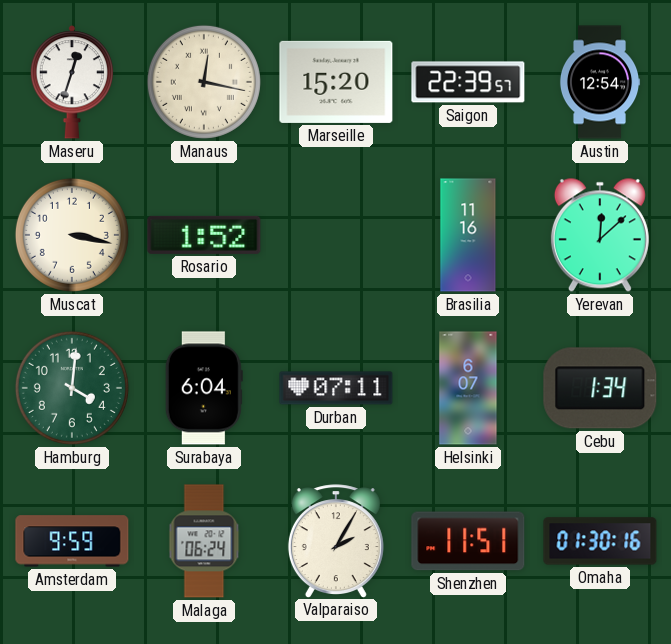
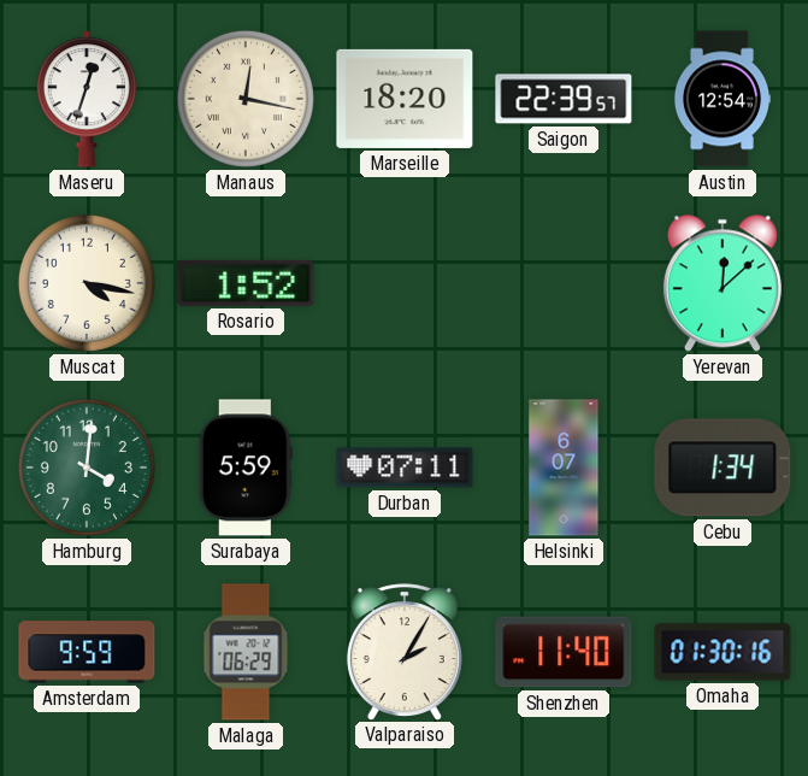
Marseille: 15:20 -> 18:20
Muscat: 3:17 -> 4:17
Brasilia: 11:16 -> none
Surabaya: 6:04 -> 5:59
Malaga: 06:24 -> 06:29
Shenzhen: 11:51 -> 11:40
